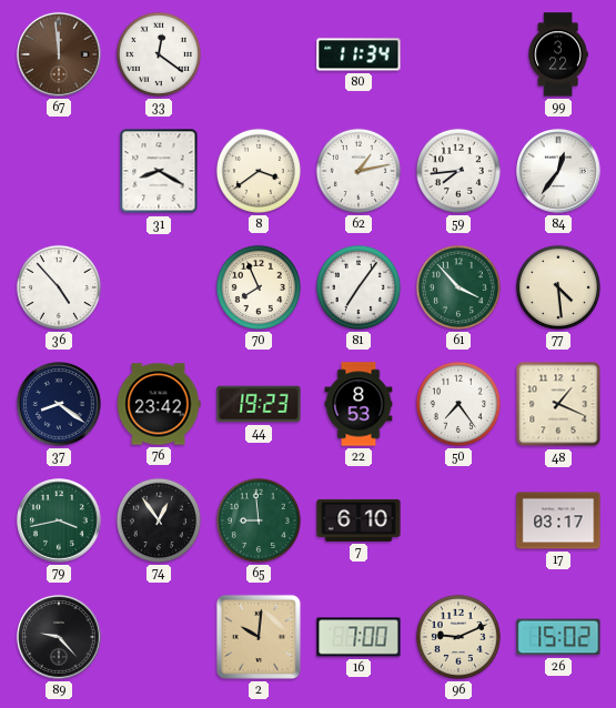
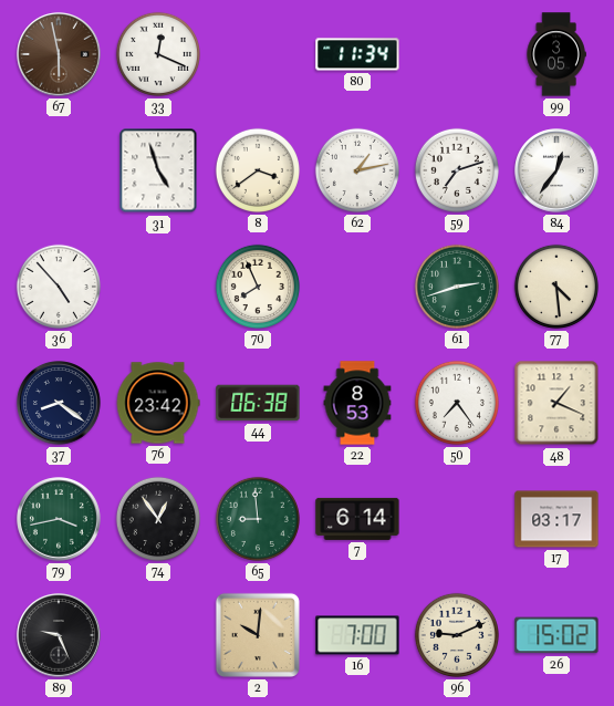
67: 11:59 -> 5:58
33: 12:21 -> 12:19
99: 3:22 -> 3:05
31: 8:20 -> 4:57
59: 7:44 -> 7:12
81: 7:06 -> none
61: 3:53 -> 2:42
44: 19:23 -> 06:38
7: 6:10 -> 6:14
89: 9:23 -> 9:26
